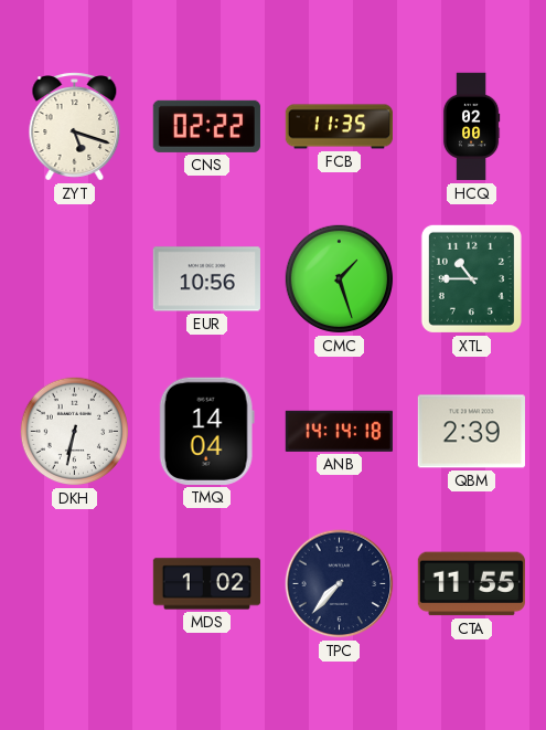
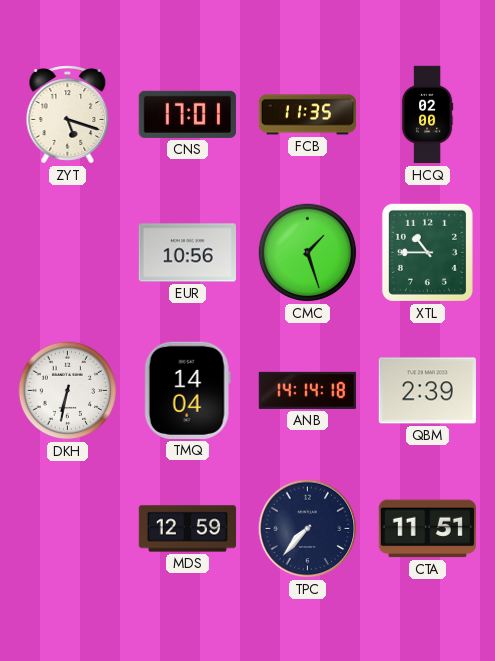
CNS: 02:22 -> 17:01
MDS: 1:02 -> 12:59
CTA: 11:55 -> 11:51
